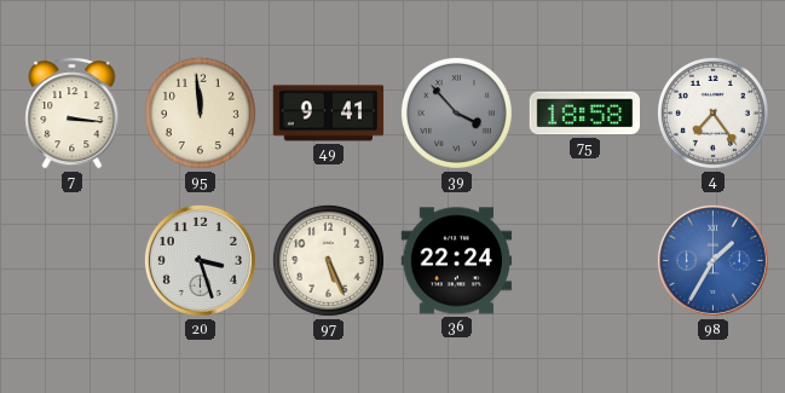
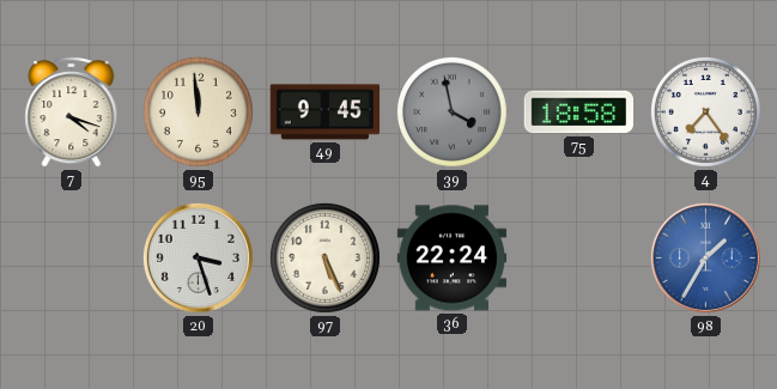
7: 3:16 -> 4:18
49: 9:41 -> 9:45
39: 3:53 -> 3:58
